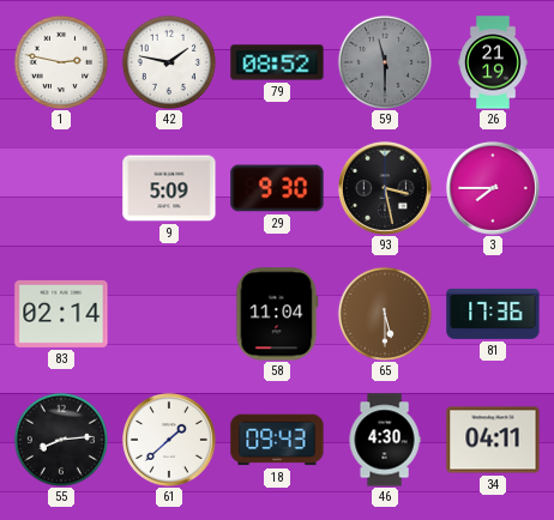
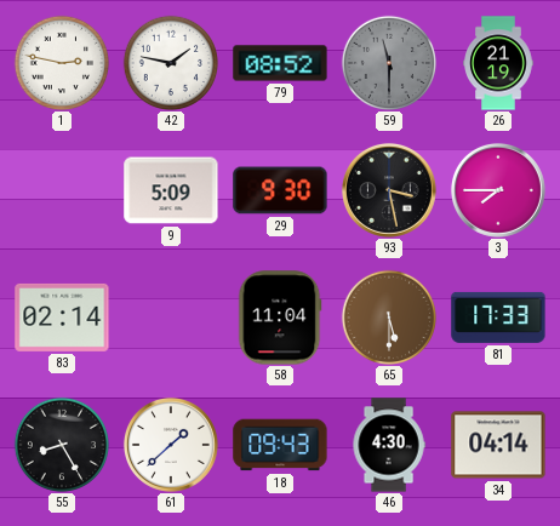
81: 17:36 -> 17:33
55: 8:14 -> 8:25
34: 04:11 -> 04:14
